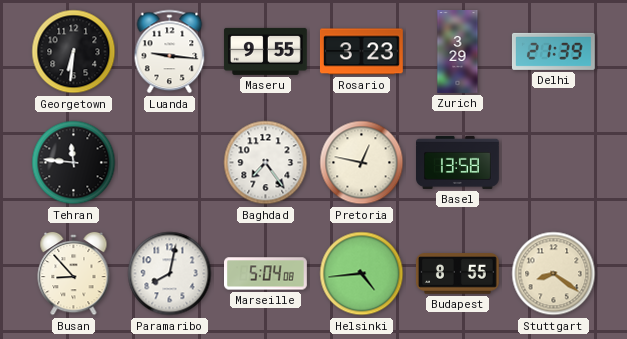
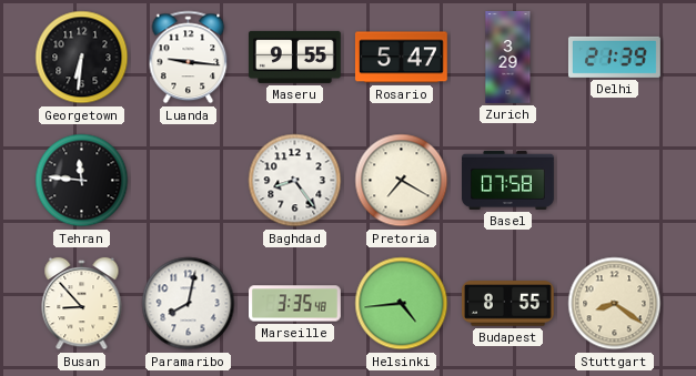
Rosario: 3:23 -> 5:47
Baghdad: 7:24 -> 8:24
Pretoria: 12:47 -> 7:20
Basel: 13:58 -> 07:58
Marseille: 5:04 -> 3:35
